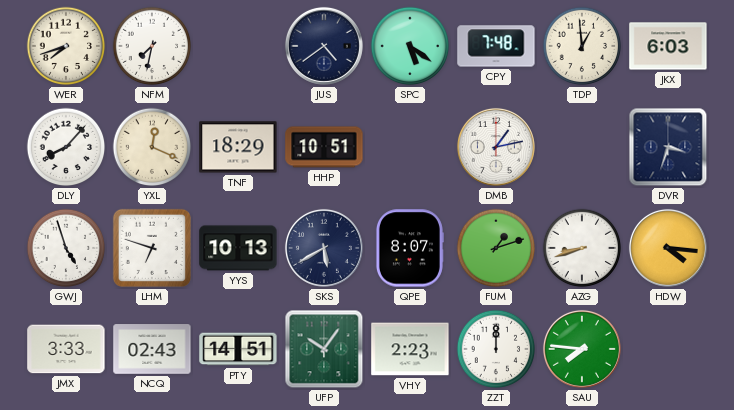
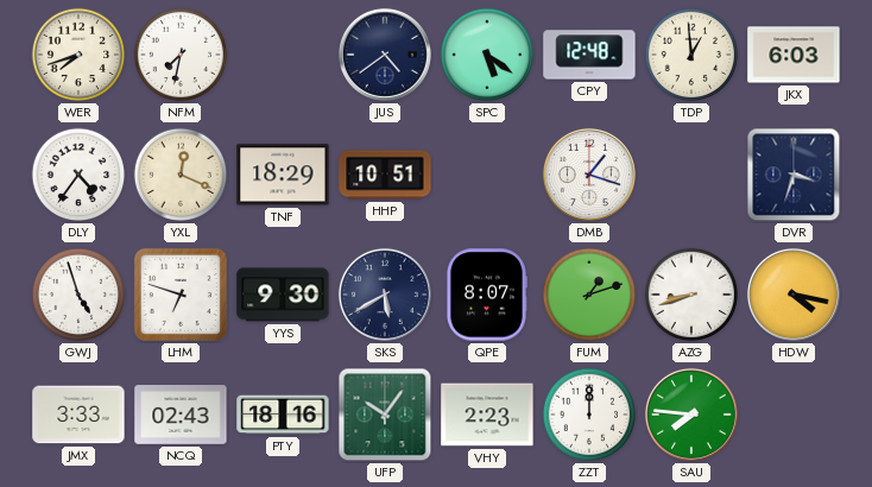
CPY: 7:48 -> 12:48
DLY: 8:07 -> 4:36
DMB: 1:13 -> 1:18
YYS: 10:13 -> 9:30
HDW: 4:16 -> 4:17
PTY: 14:51 -> 18:16
